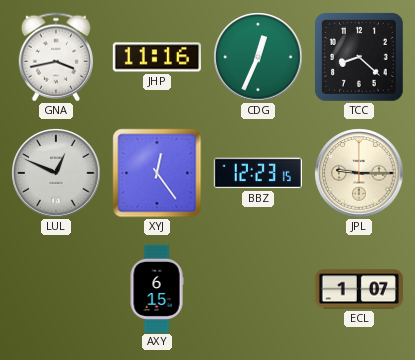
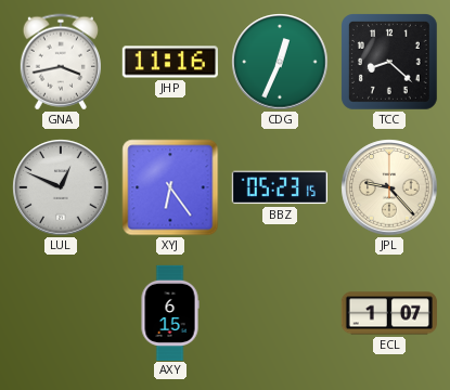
XYJ: 12:24 -> 6:24
BBZ: 12:23 -> 05:23
JPL: 9:15 -> 9:23
